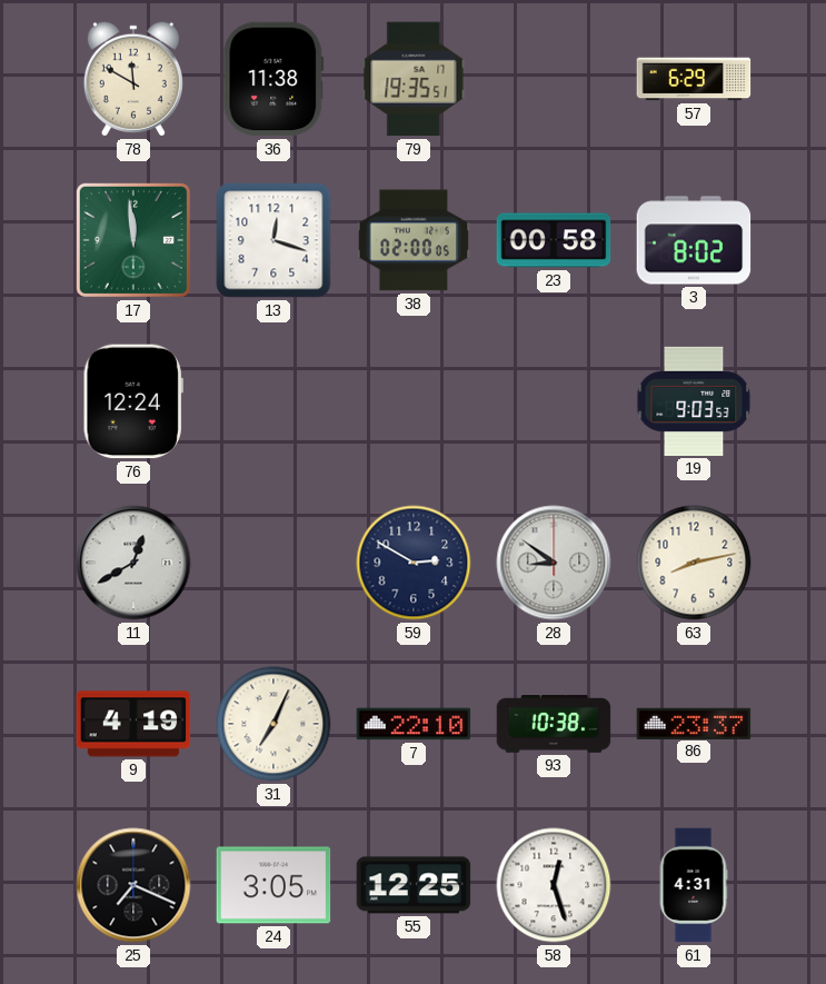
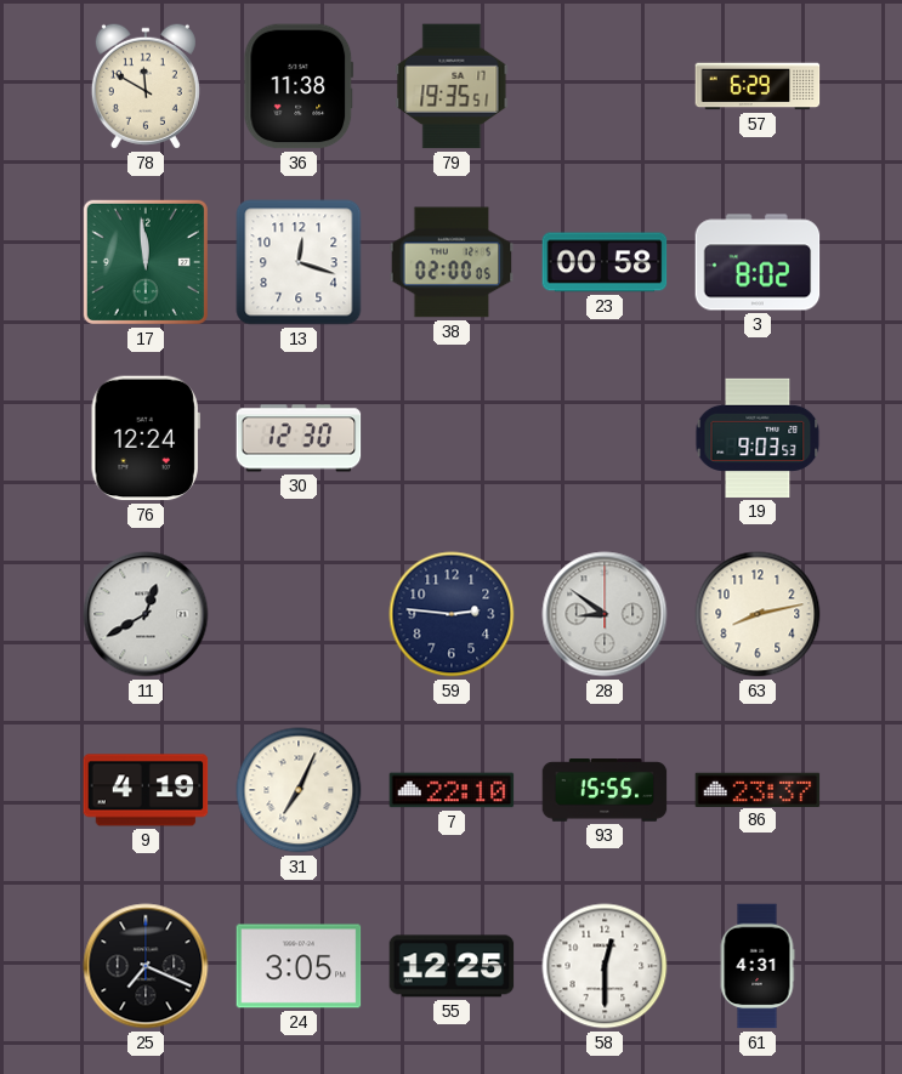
30: none -> 12:30
59: 2:50 -> 2:46
93: 10:38 -> 15:55
58: 12:27 -> 12:30
